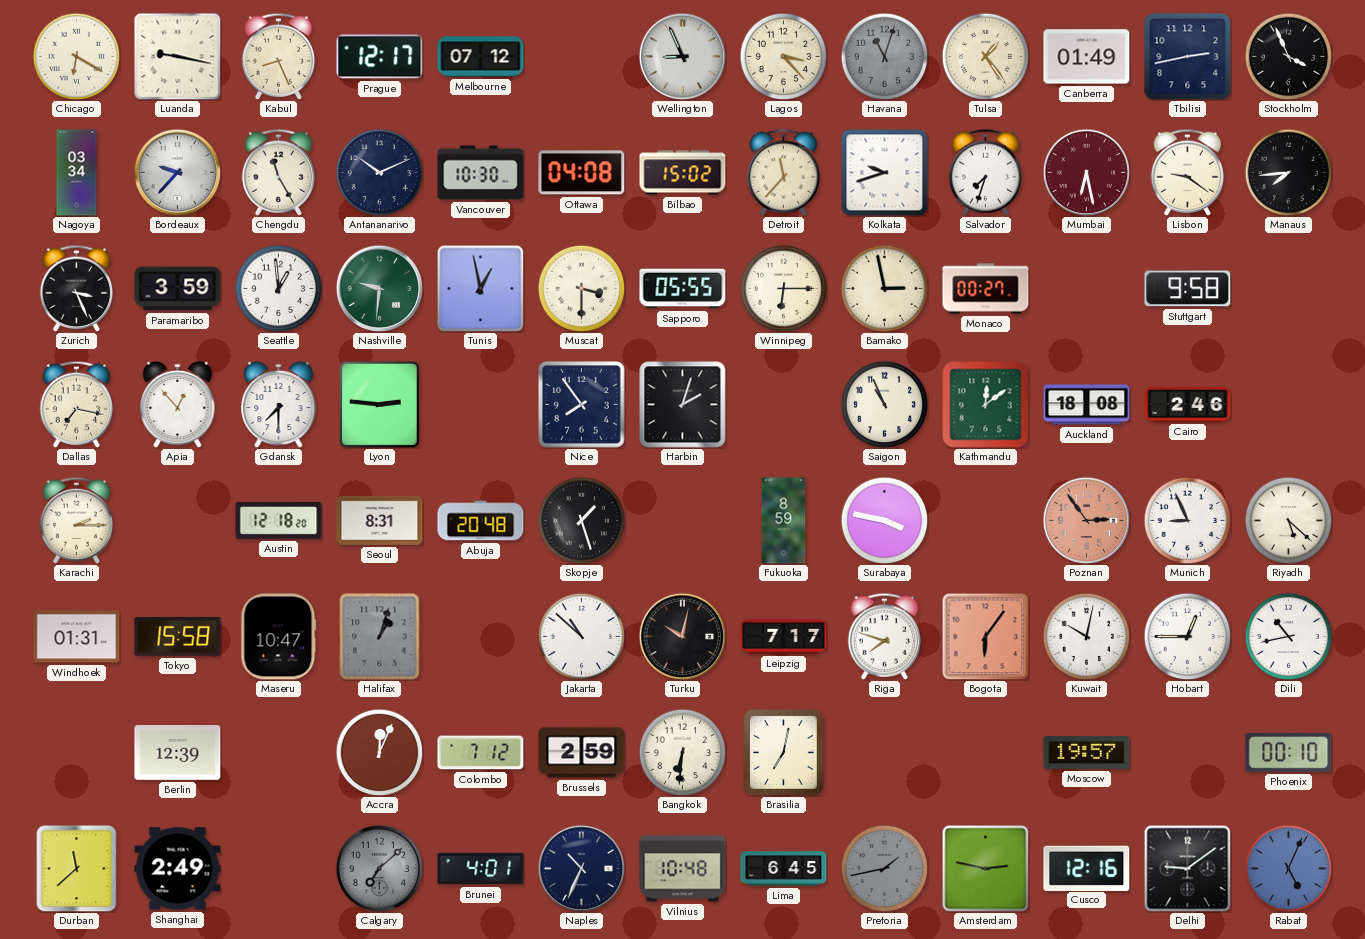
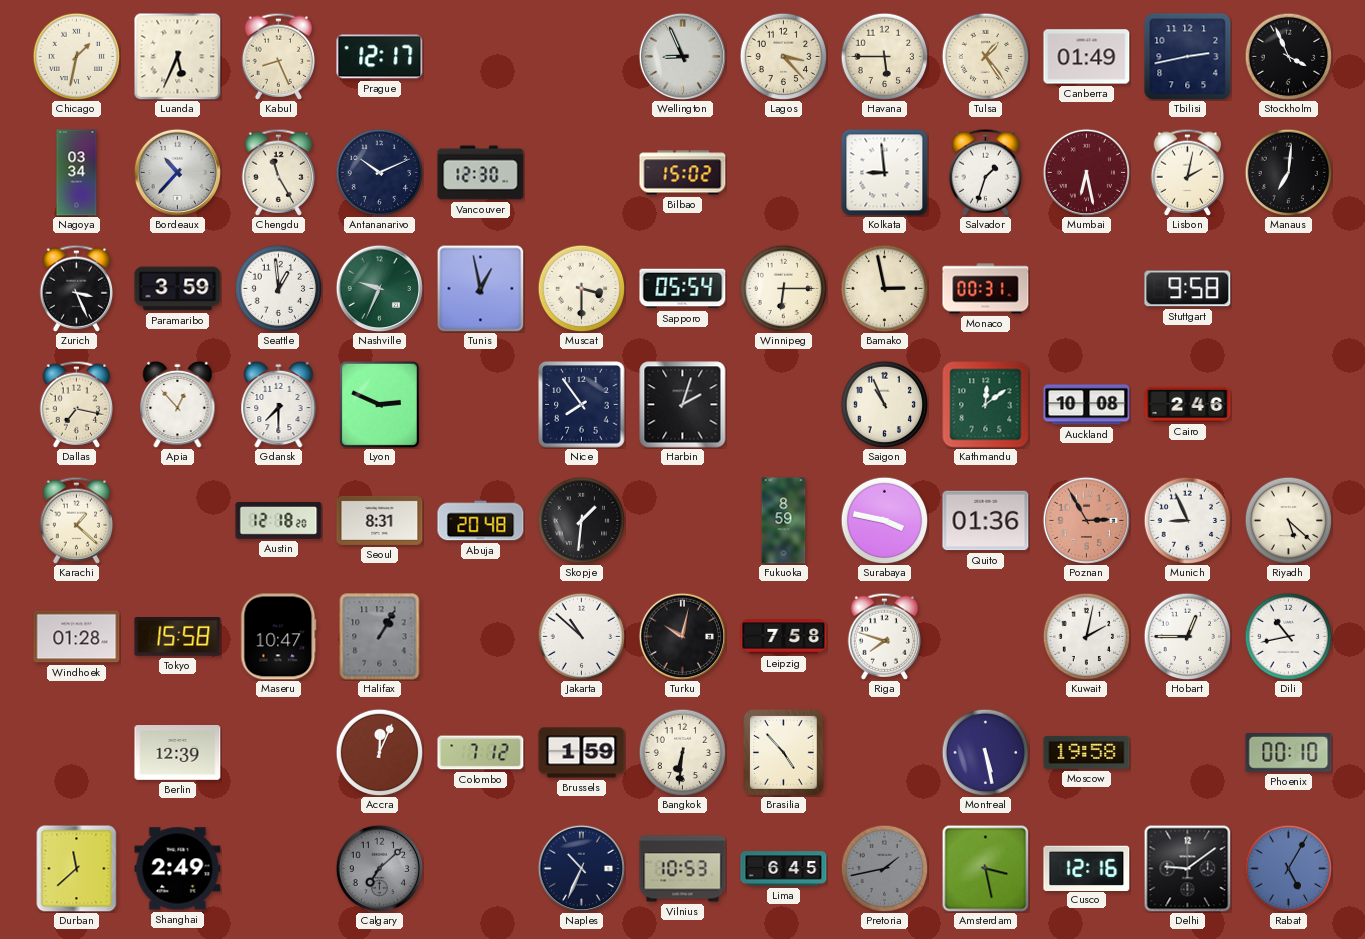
Chicago: 6:20 -> 1:32
Luanda: 9:17 -> 5:34
Melbourne: 07:12 -> none
Havana: 11:03 -> 5:45
Havana dial: grey -> cream
Bordeaux: 9:37 -> 10:37
Vancouver: 10:30 -> 12:30
Ottawa: 04:08 -> none
Detroit: 11:37 -> none
Kolkata: 9:42 -> 8:59
Salvador: 7:33 -> 1:33
Lisbon: 9:21 -> 2:02
Manaus: 7:44 -> 7:01
Nashville: 9:31 -> 9:34
Sapporo: 05:55 -> 05:54
Monaco: 00:27 -> 00:31
Lyon: 2:46 -> 2:49
Auckland: 18:08 -> 10:08
Karachi: 2:15 -> 1:22
Skopje: 1:27 -> 1:31
Quito: none -> 01:36
Poznan: 2:54 -> 2:55
Windhoek: 01:31 -> 01:28
Halifax: 1:03 -> 1:05
Leipzig: 7:17 -> 7:58
Bogota: 6:06 -> none
Kuwait: 10:02 -> 2:02
Brussels: 2:59 -> 1:59
Brasilia: 7:02 -> 4:53
Montreal: none -> 5:28
Moscow: 19:57 -> 19:58
Brunei: 4:01 -> none
Vilnius: 10:48 -> 10:53
Amsterdam: 2:47 -> 3:28
Rabat: 5:04 -> 5:05
